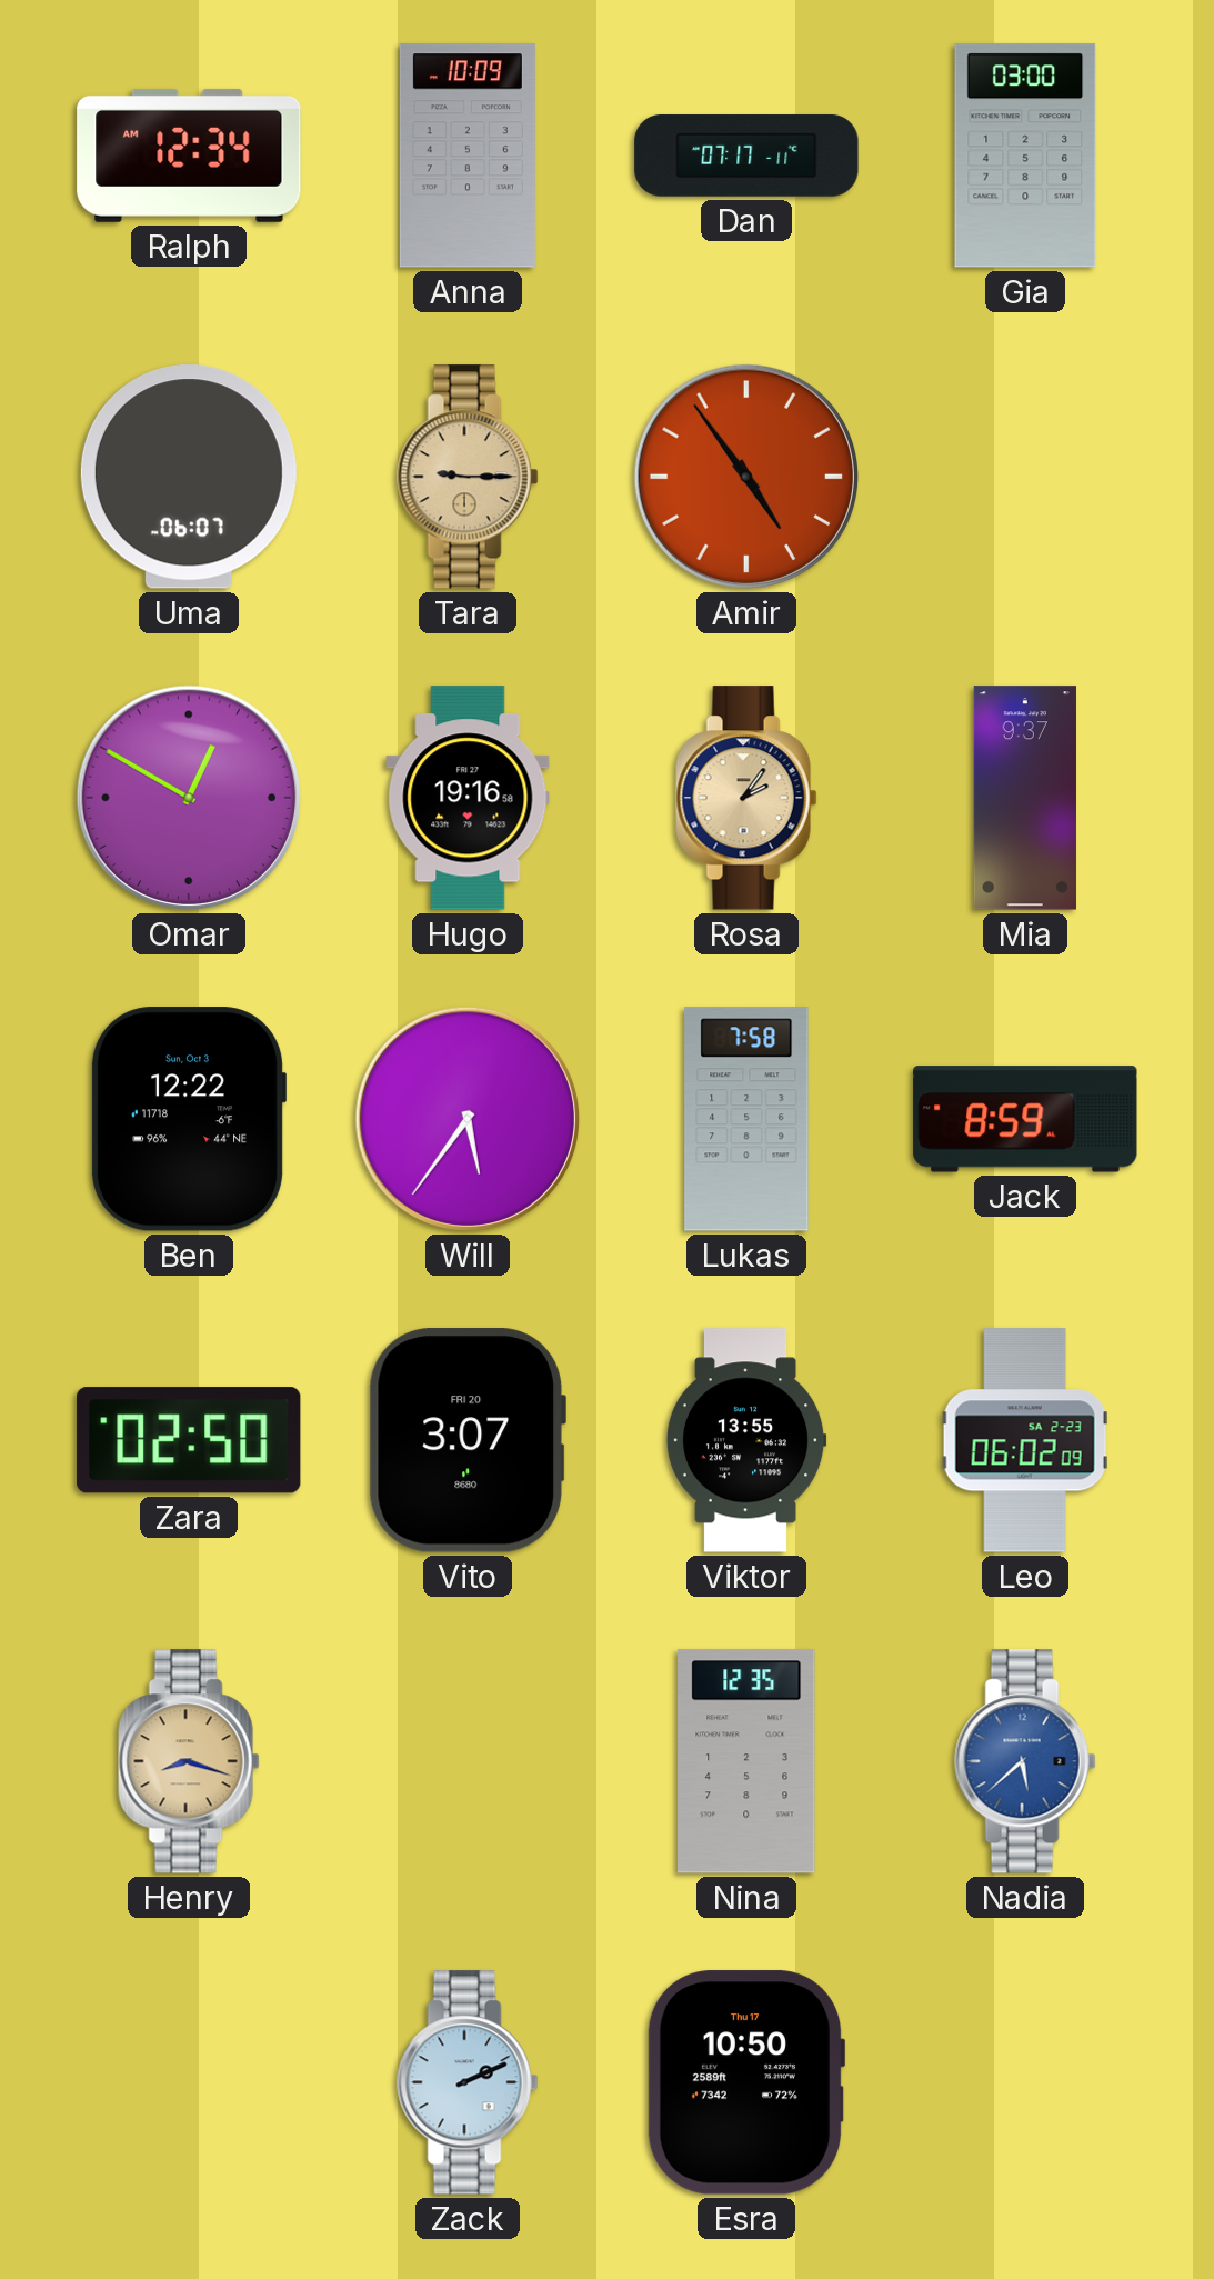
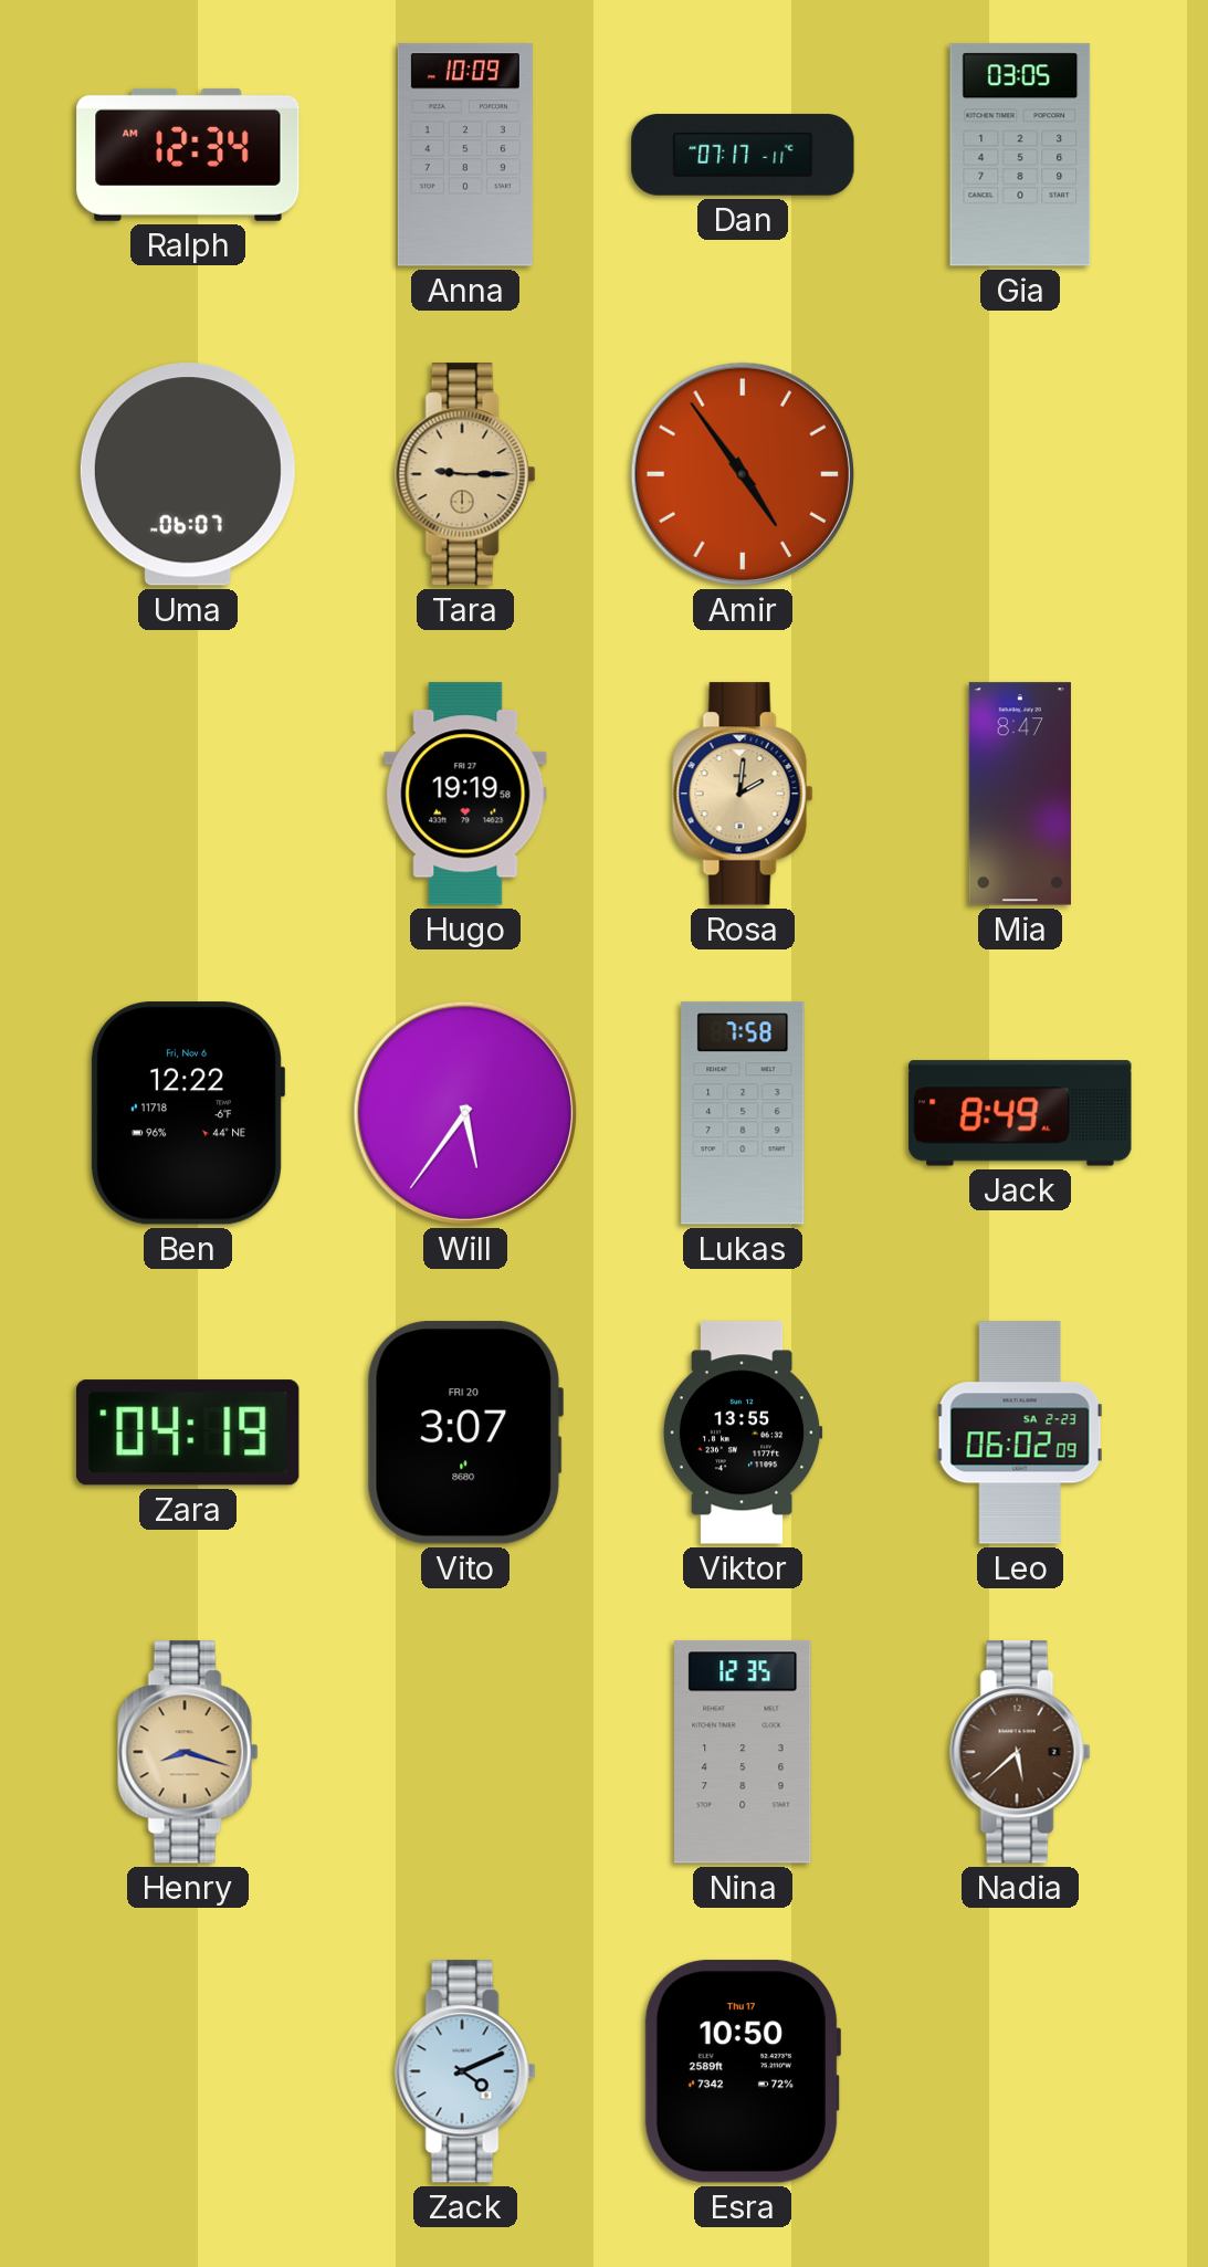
Gia: 03:00 -> 03:05
Omar: 12:50 -> none
Hugo: 19:16 -> 19:19
Rosa: 2:06 -> 2:01
Mia: 9:37 -> 8:47
Ben date: Sun, Oct 3 -> Fri, Nov 6
Jack: 8:59 -> 8:49
Zara: 02:50 -> 04:19
Nadia dial: blue -> brown
Zack: 2:11 -> 4:11
